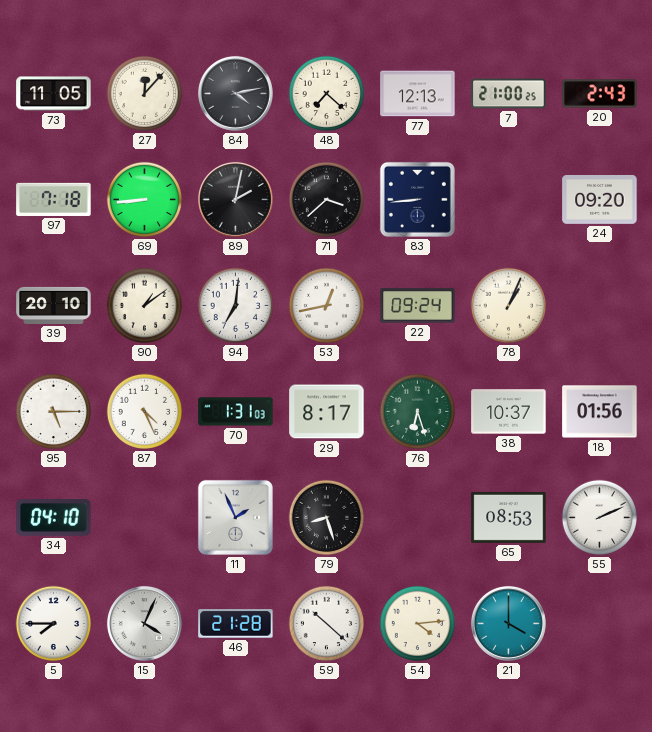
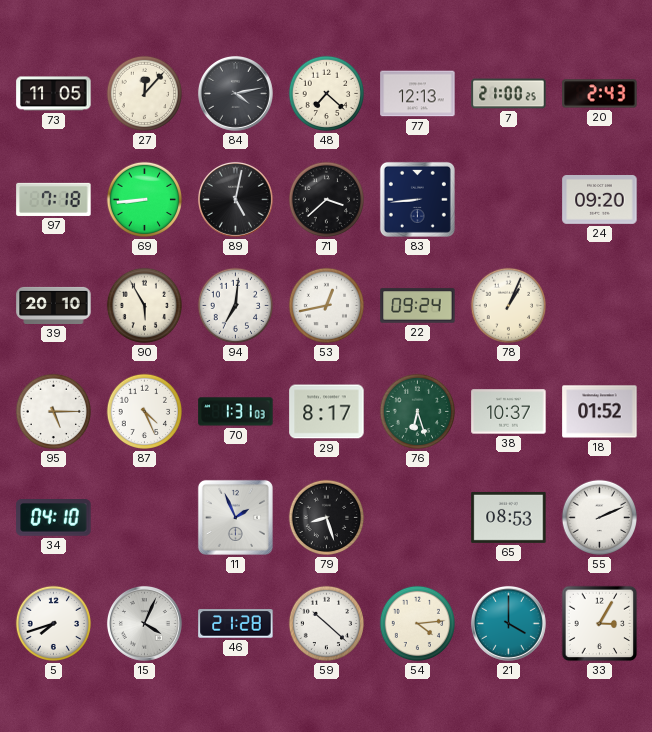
89: 2:02 -> 5:02
90: 1:09 -> 5:55
18: 01:56 -> 01:52
5: 7:45 -> 7:42
33: none -> 3:05
